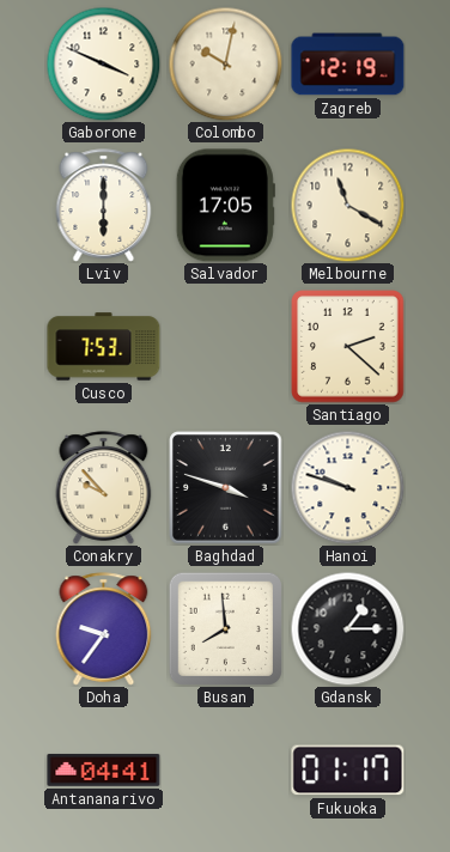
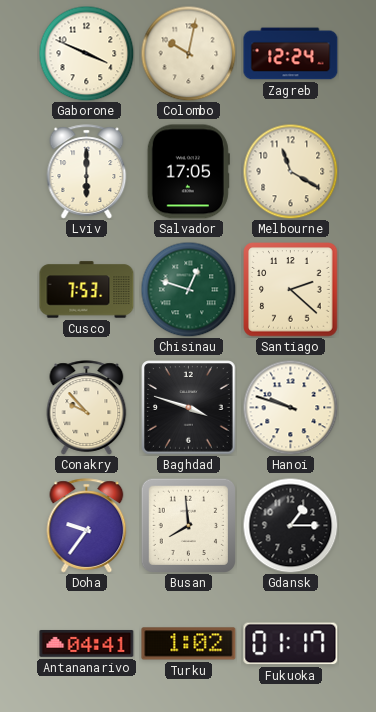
Zagreb: 12:19 -> 12:24
Chisinau: none -> 12:48
Turku: none -> 1:02
